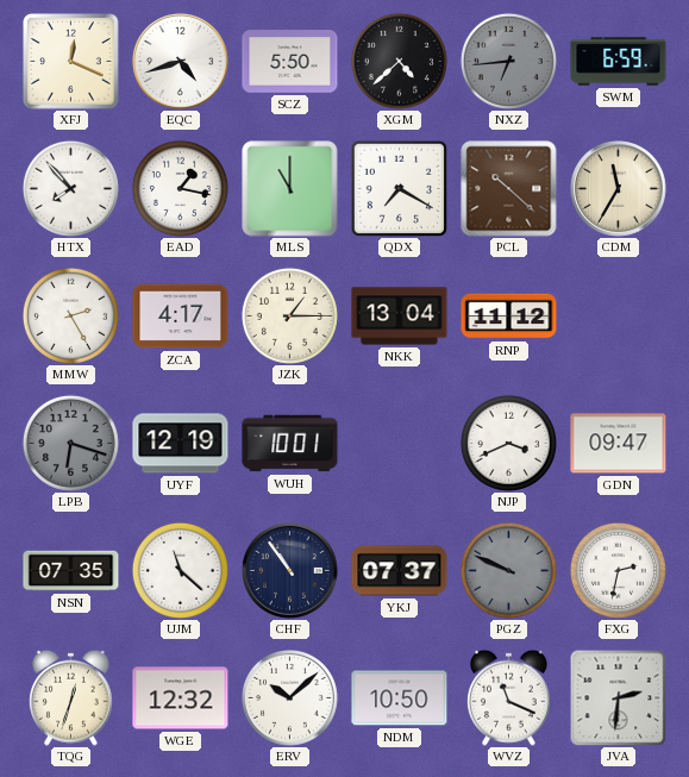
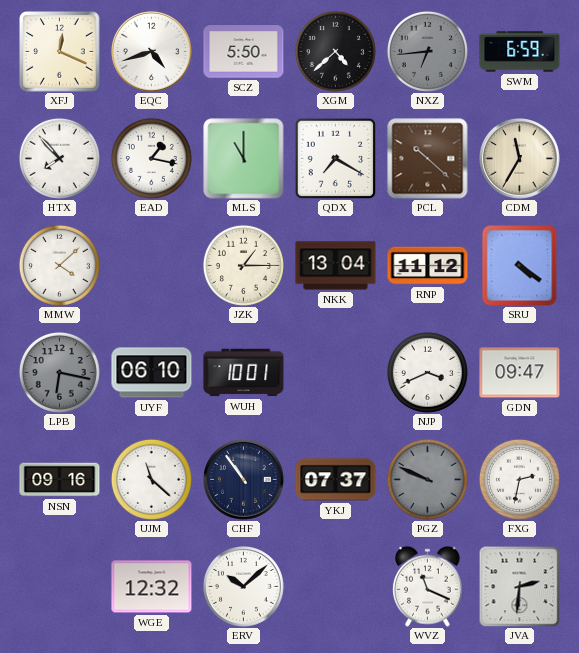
MMW: 2:25 -> 4:08
ZCA: 4:17 -> none
SRU: none -> 4:21
LPB: 6:18 -> 6:17
UYF: 12:19 -> 06:10
NSN: 07:35 -> 09:16
TQG: 12:33 -> none
NDM: 10:50 -> none
